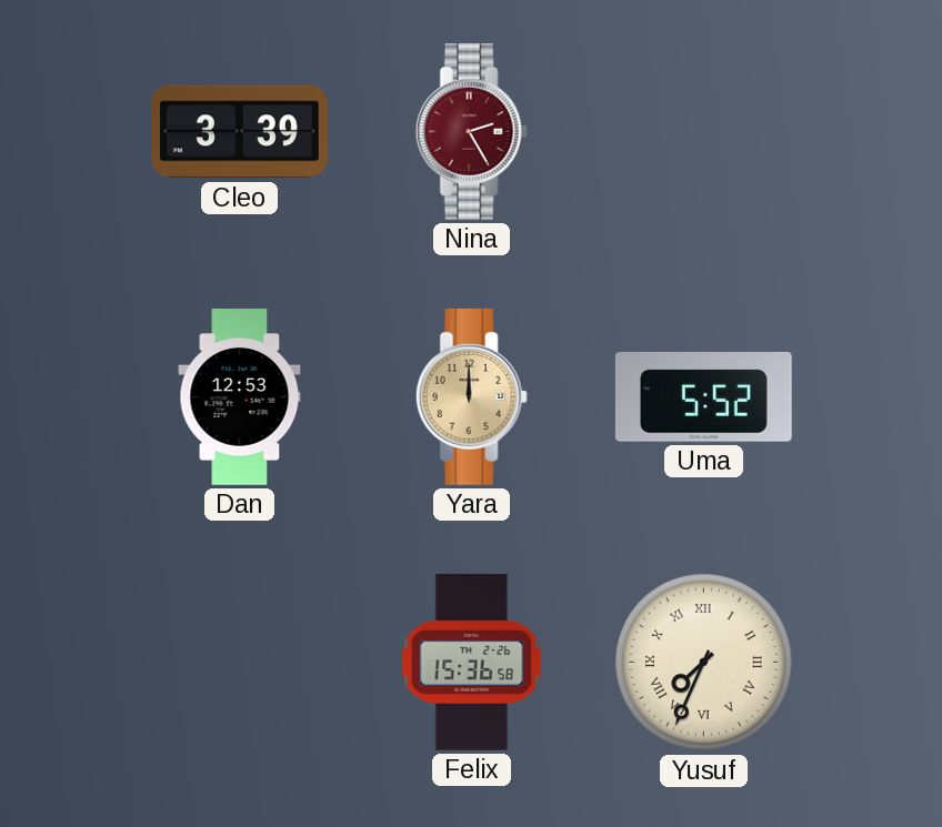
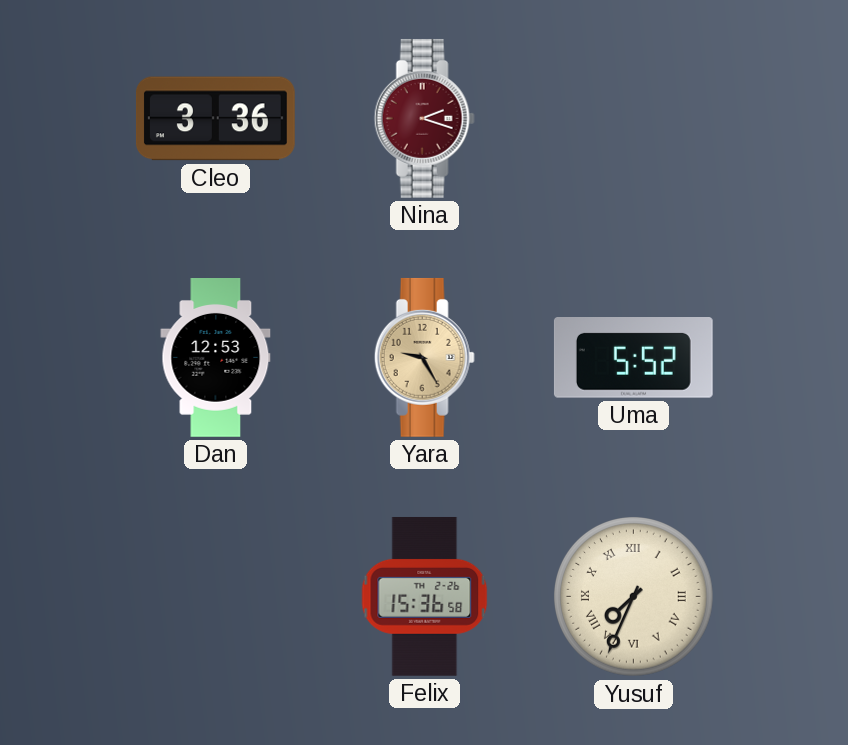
Cleo: 3:39 -> 3:36
Nina: 2:25 -> 2:18
Yara: 12:00 -> 9:25
